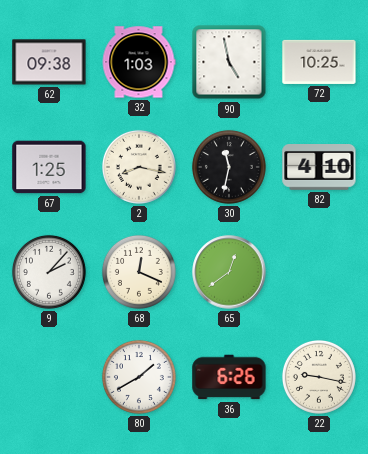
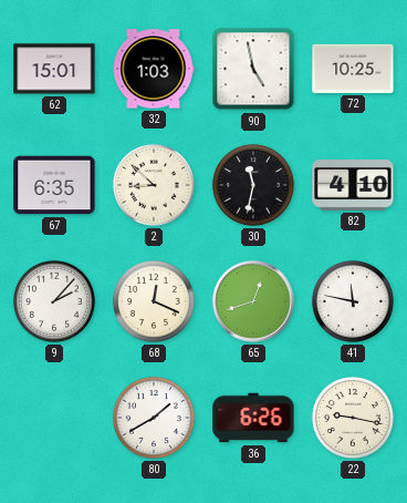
62: 09:38 -> 15:01
67: 1:25 -> 6:35
2: 8:17 -> 8:52
65: 12:39 -> 12:42
41: none -> 11:47
